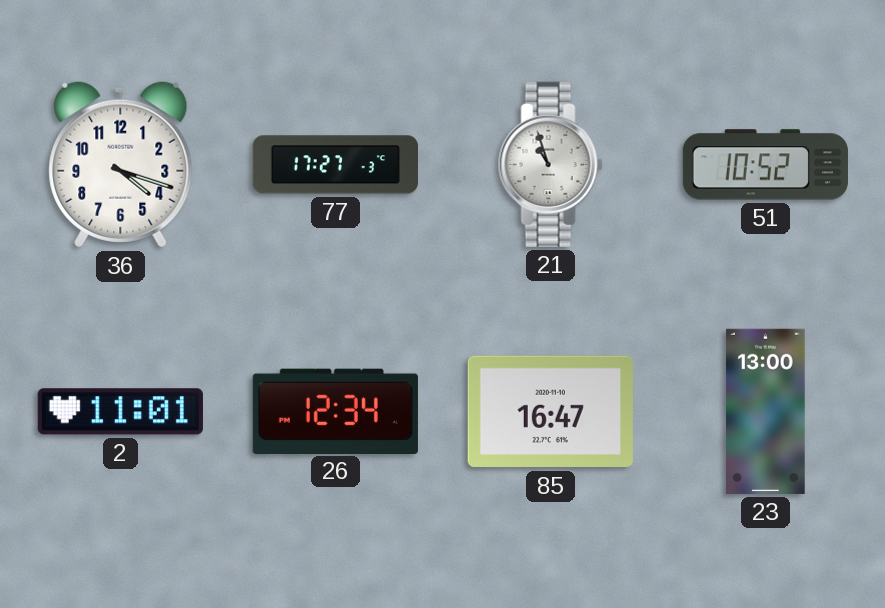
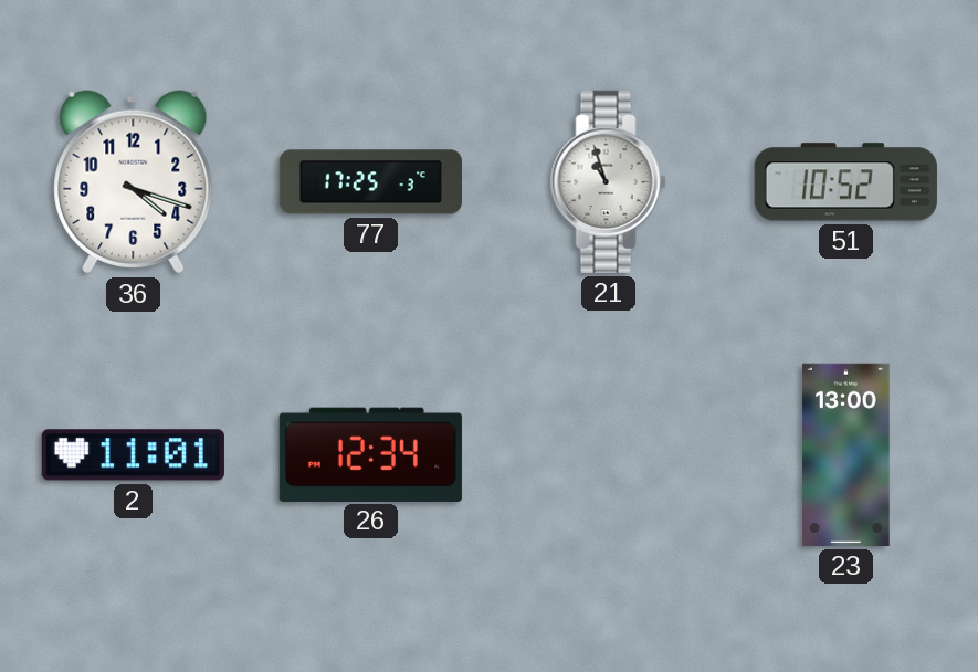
77: 17:27 -> 17:25
85: 16:47 -> none
